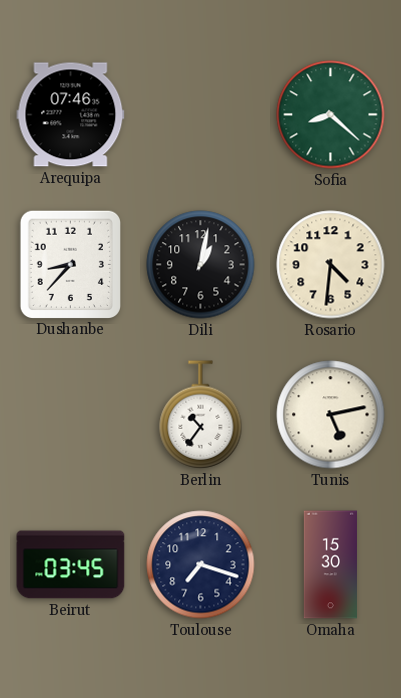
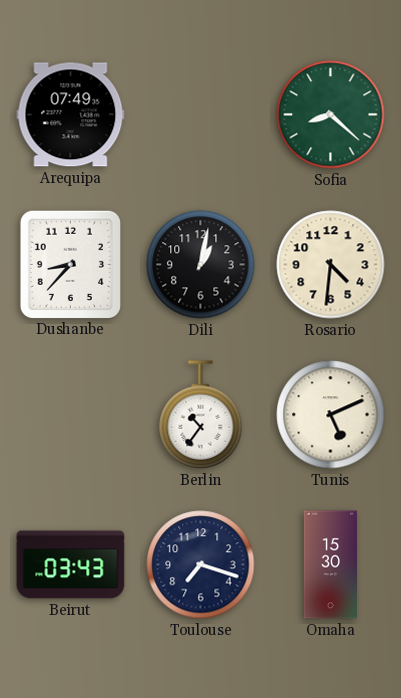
Arequipa: 07:46 -> 07:49
Tunis: 5:13 -> 5:11
Beirut: 03:45 -> 03:43
